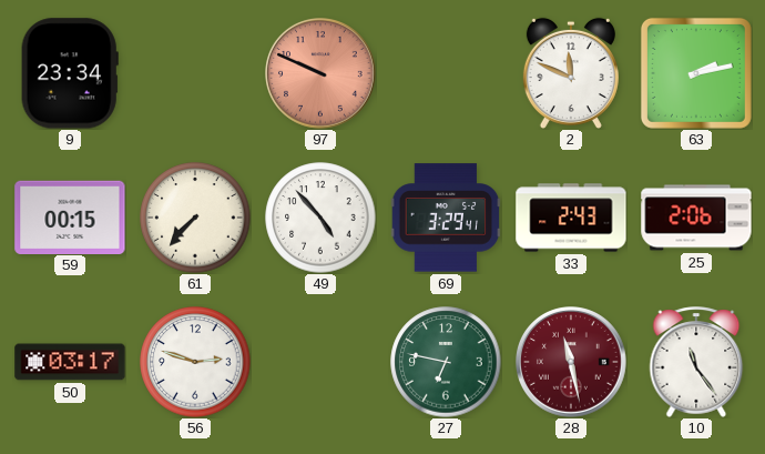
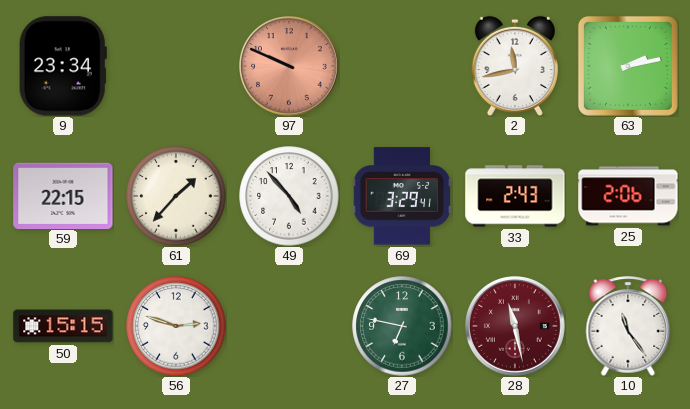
2: 11:49 -> 11:43
59: 00:15 -> 22:15
61: 7:37 -> 1:37
50: 03:17 -> 15:15
